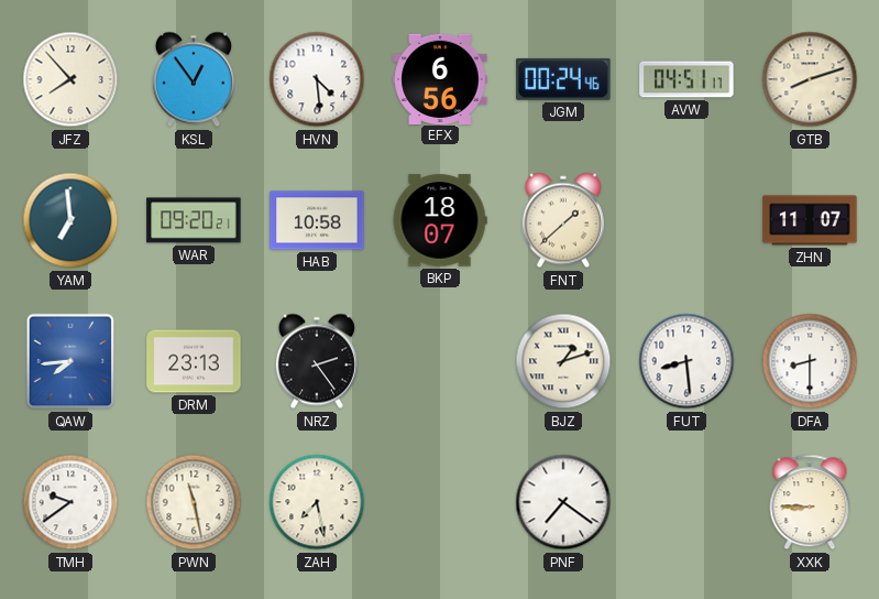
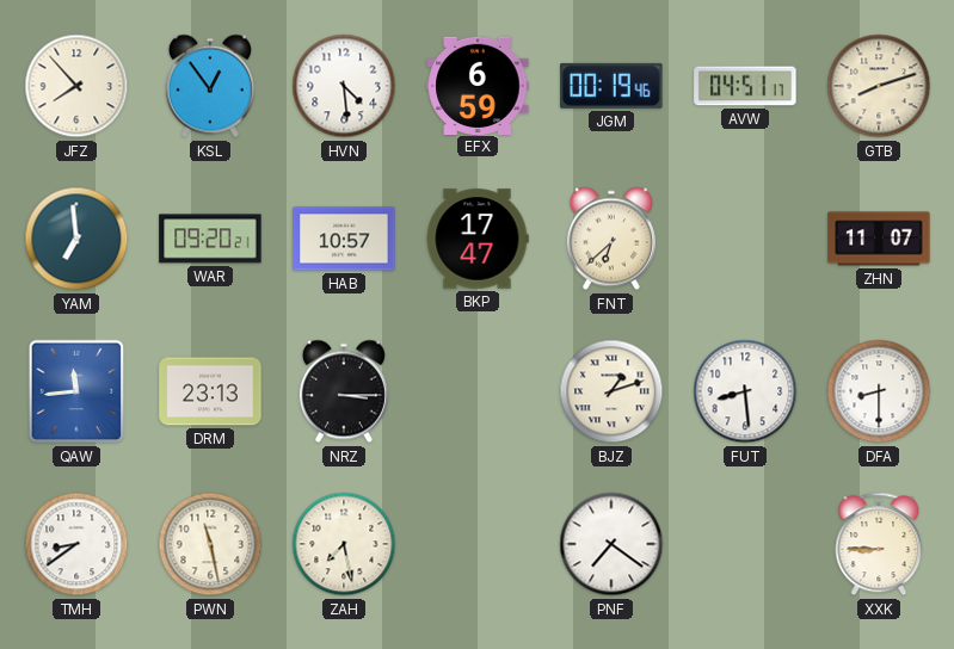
EFX: 6:56 -> 6:59
JGM: 00:24 -> 00:19
HAB: 10:58 -> 10:57
BKP: 18:07 -> 17:47
FNT: 1:38 -> 6:38
QAW: 7:44 -> 11:44
NRZ: 2:24 -> 3:15
TMH: 9:39 -> 8:39
